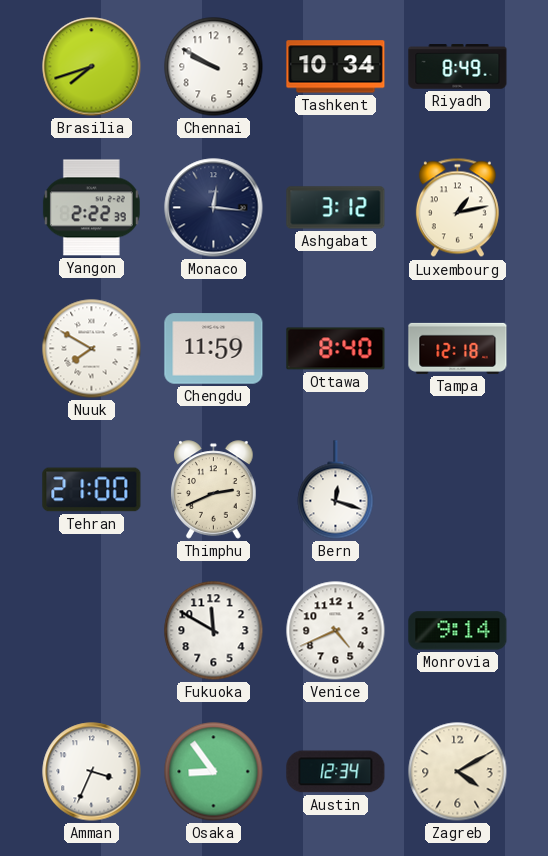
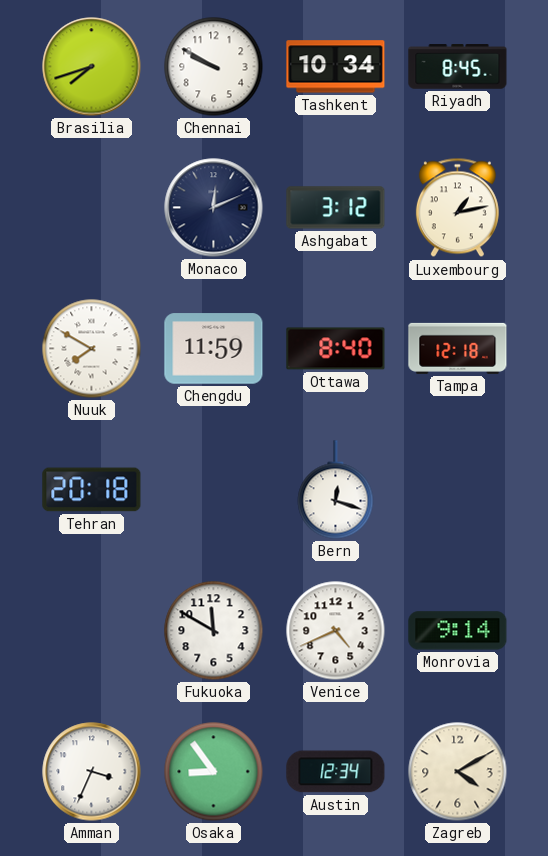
Riyadh: 8:49 -> 8:45
Yangon: 2:22 -> none
Monaco: 12:16 -> 12:11
Tehran: 21:00 -> 20:18
Thimphu: 2:41 -> none
